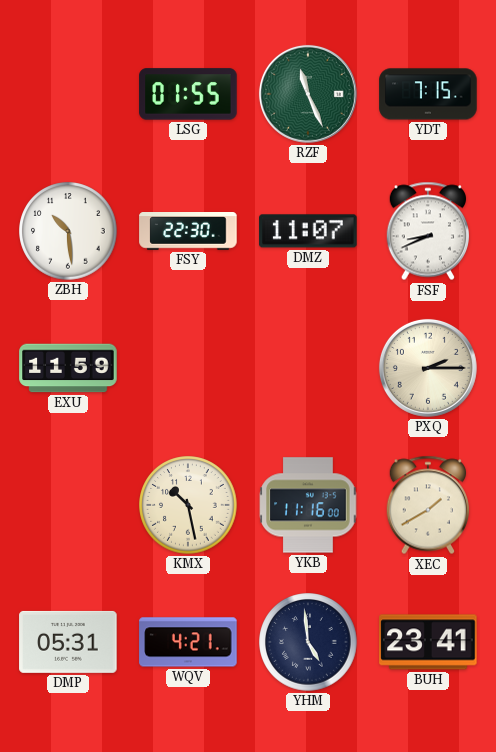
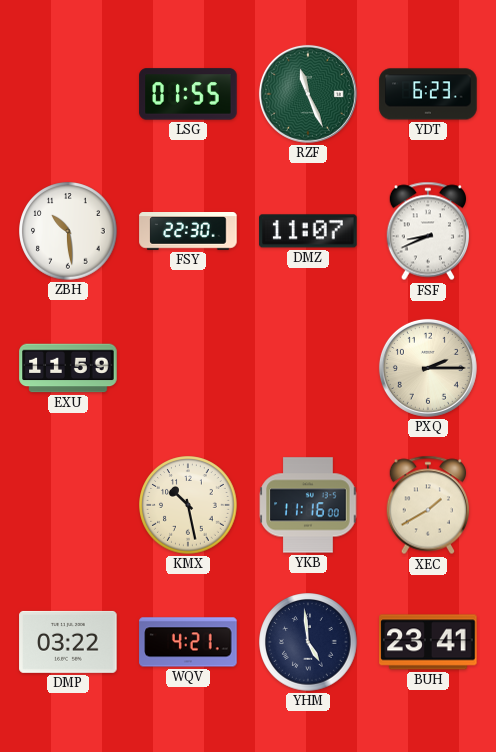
YDT: 7:15 -> 6:23
DMP: 05:31 -> 03:22
